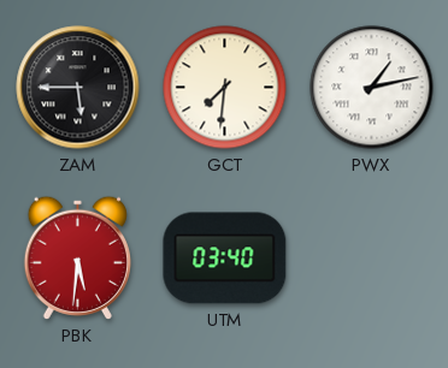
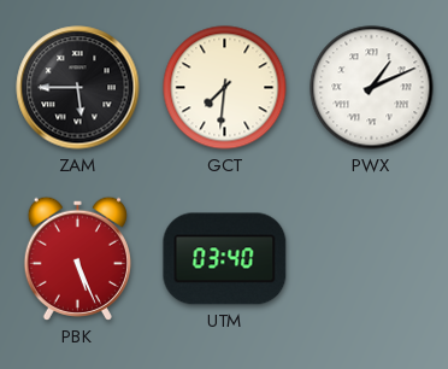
PWX: 1:13 -> 1:11
PBK: 5:31 -> 5:26
